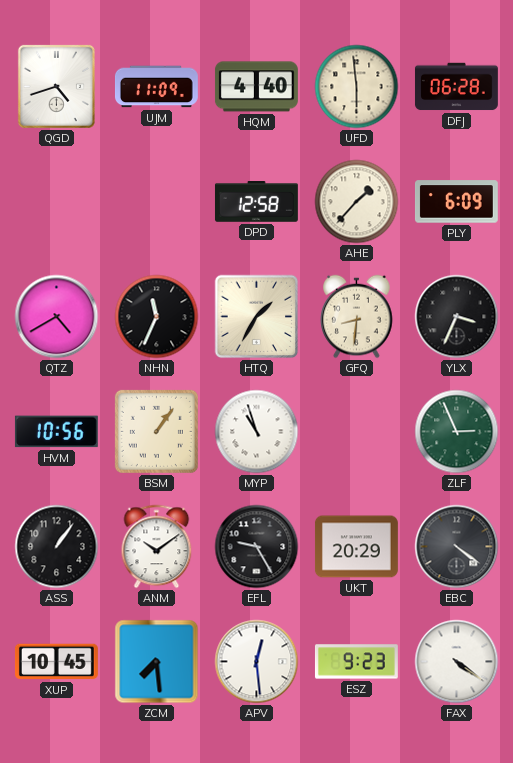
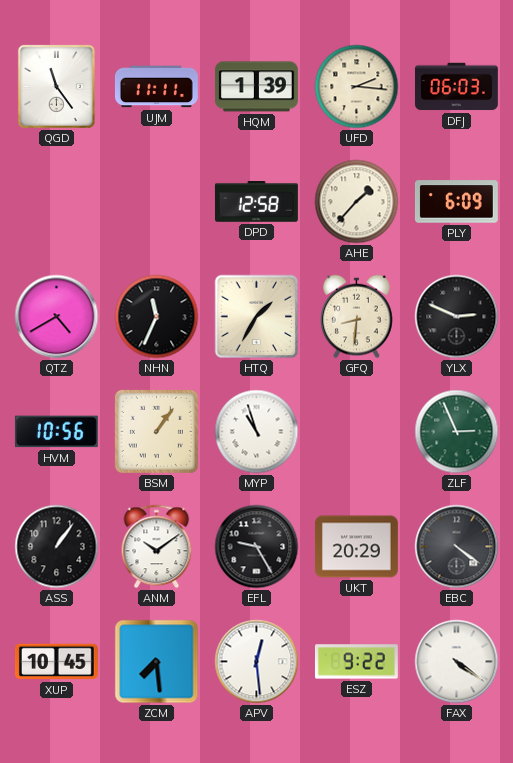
QGD: 4:42 -> 11:24
UJM: 11:09 -> 11:11
HQM: 4:40 -> 1:39
UFD: 5:59 -> 2:16
DFJ: 06:28 -> 06:03
YLX: 3:34 -> 2:49
ESZ: 9:23 -> 9:22
